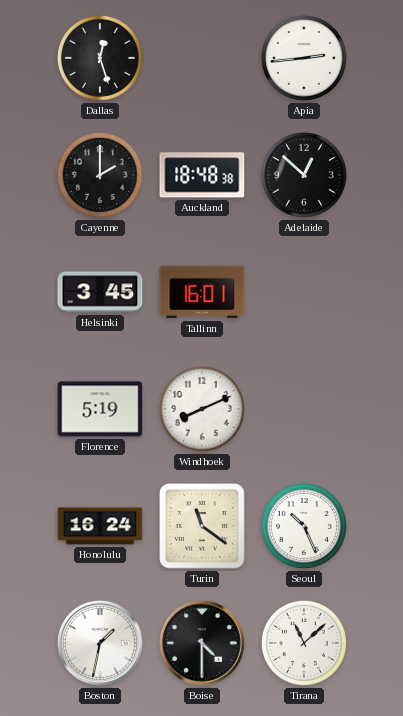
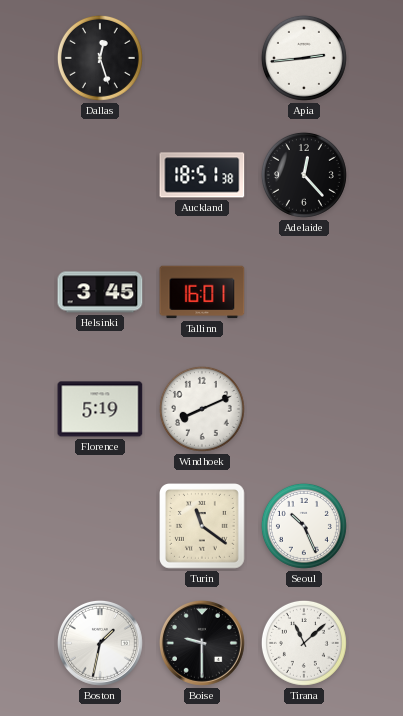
Cayenne: 2:00 -> none
Auckland: 18:48 -> 18:51
Adelaide: 12:52 -> 12:23
Honolulu: 16:24 -> none
Boise: 4:30 -> 9:30
